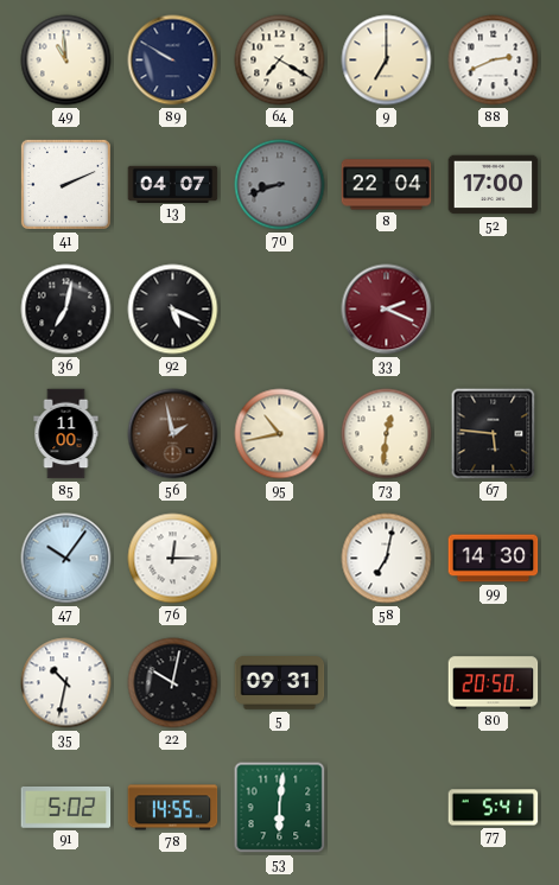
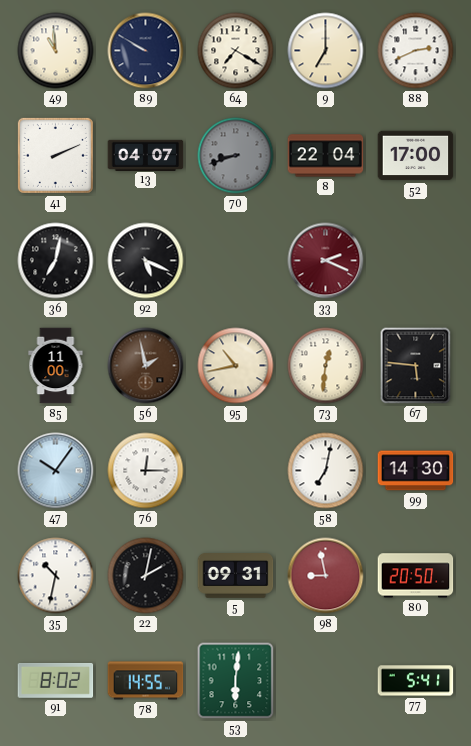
22: 10:02 -> 2:02
98: none -> 8:58
91: 5:02 -> 8:02
